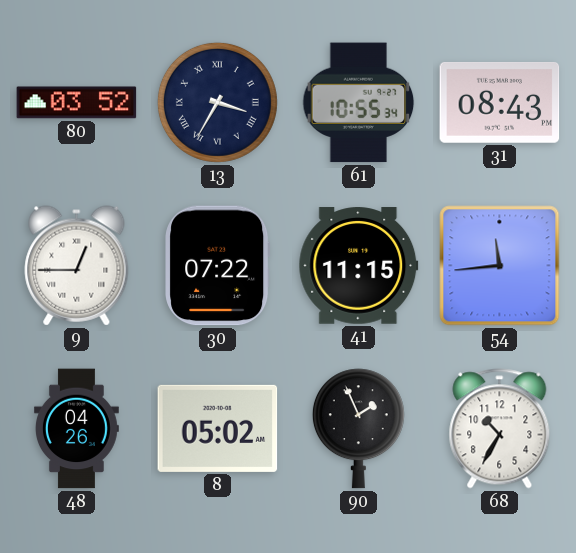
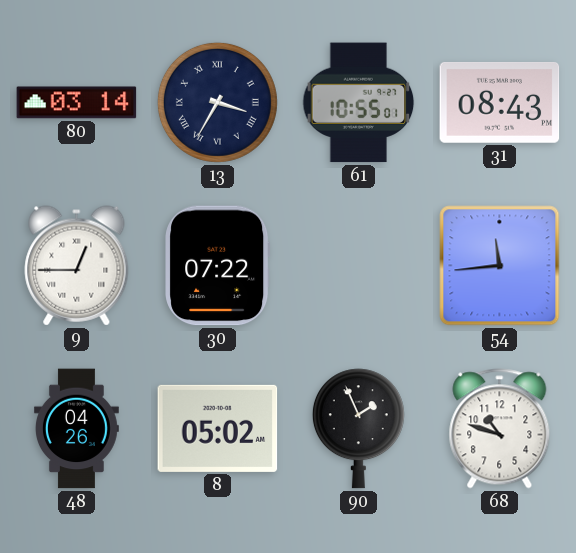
80: 03:52 -> 03:14
61: 10:55:34 -> 10:55:01
41: 11:15 -> none
68: 10:35 -> 10:48
